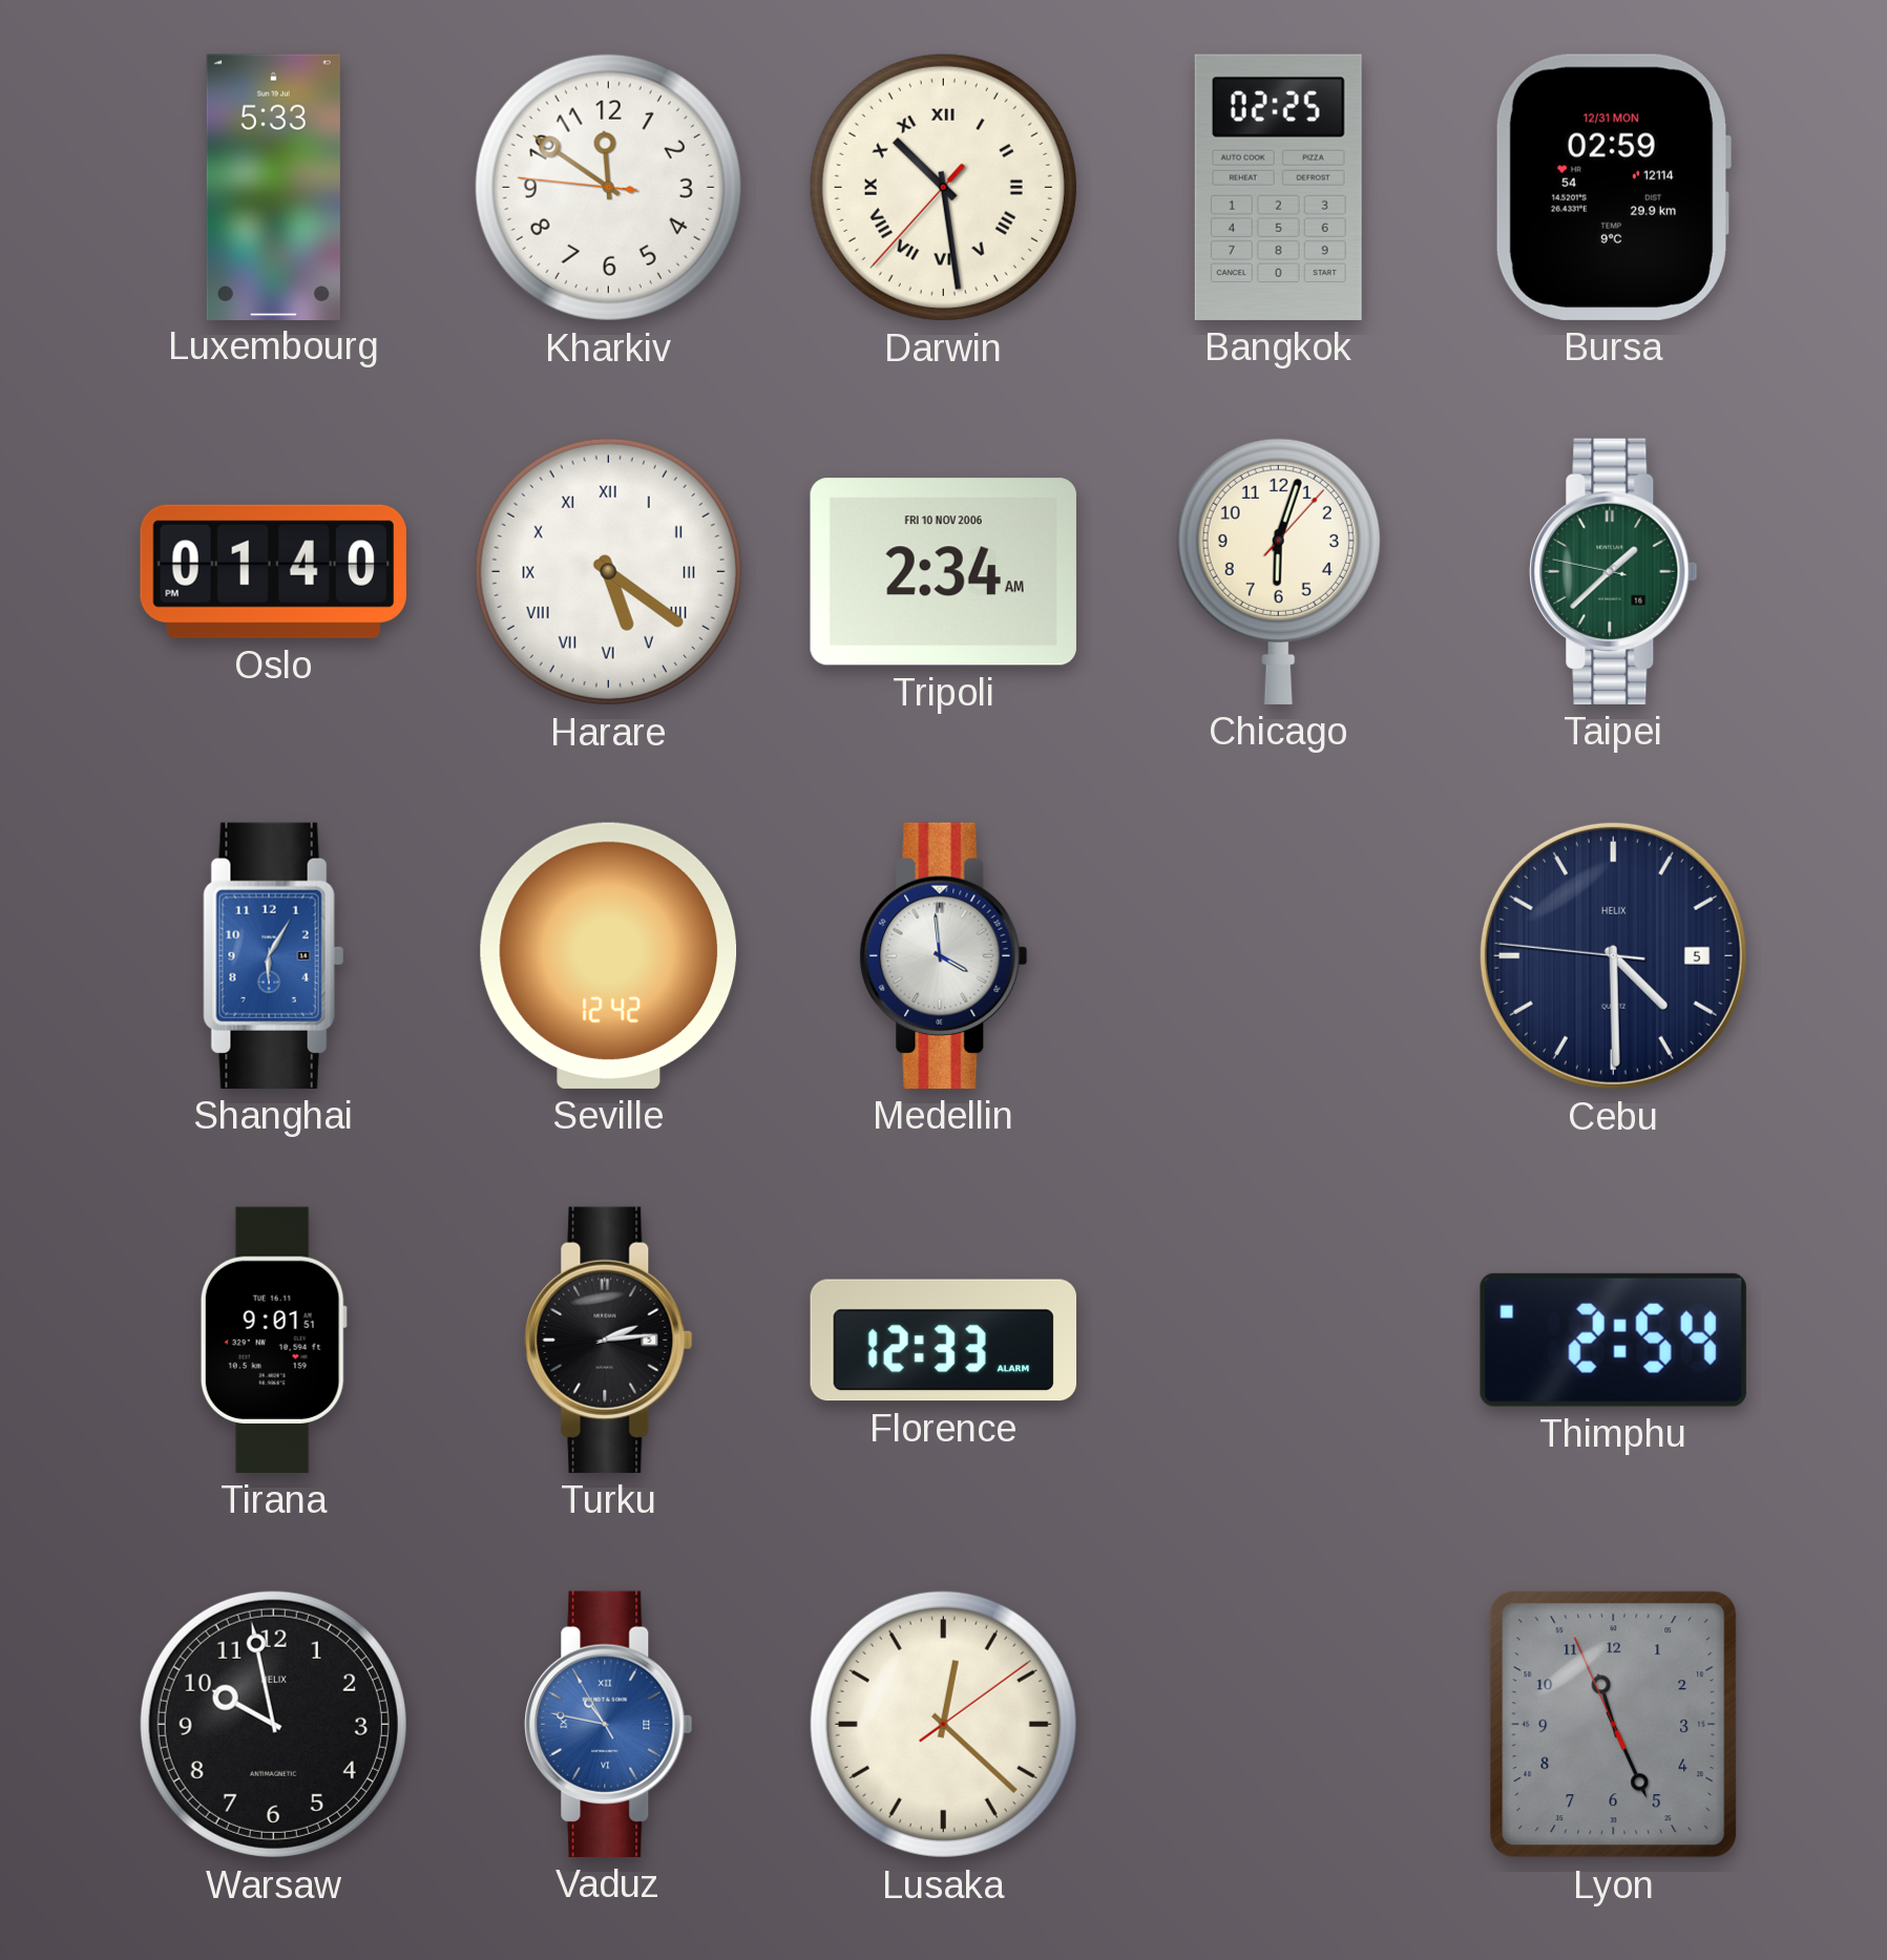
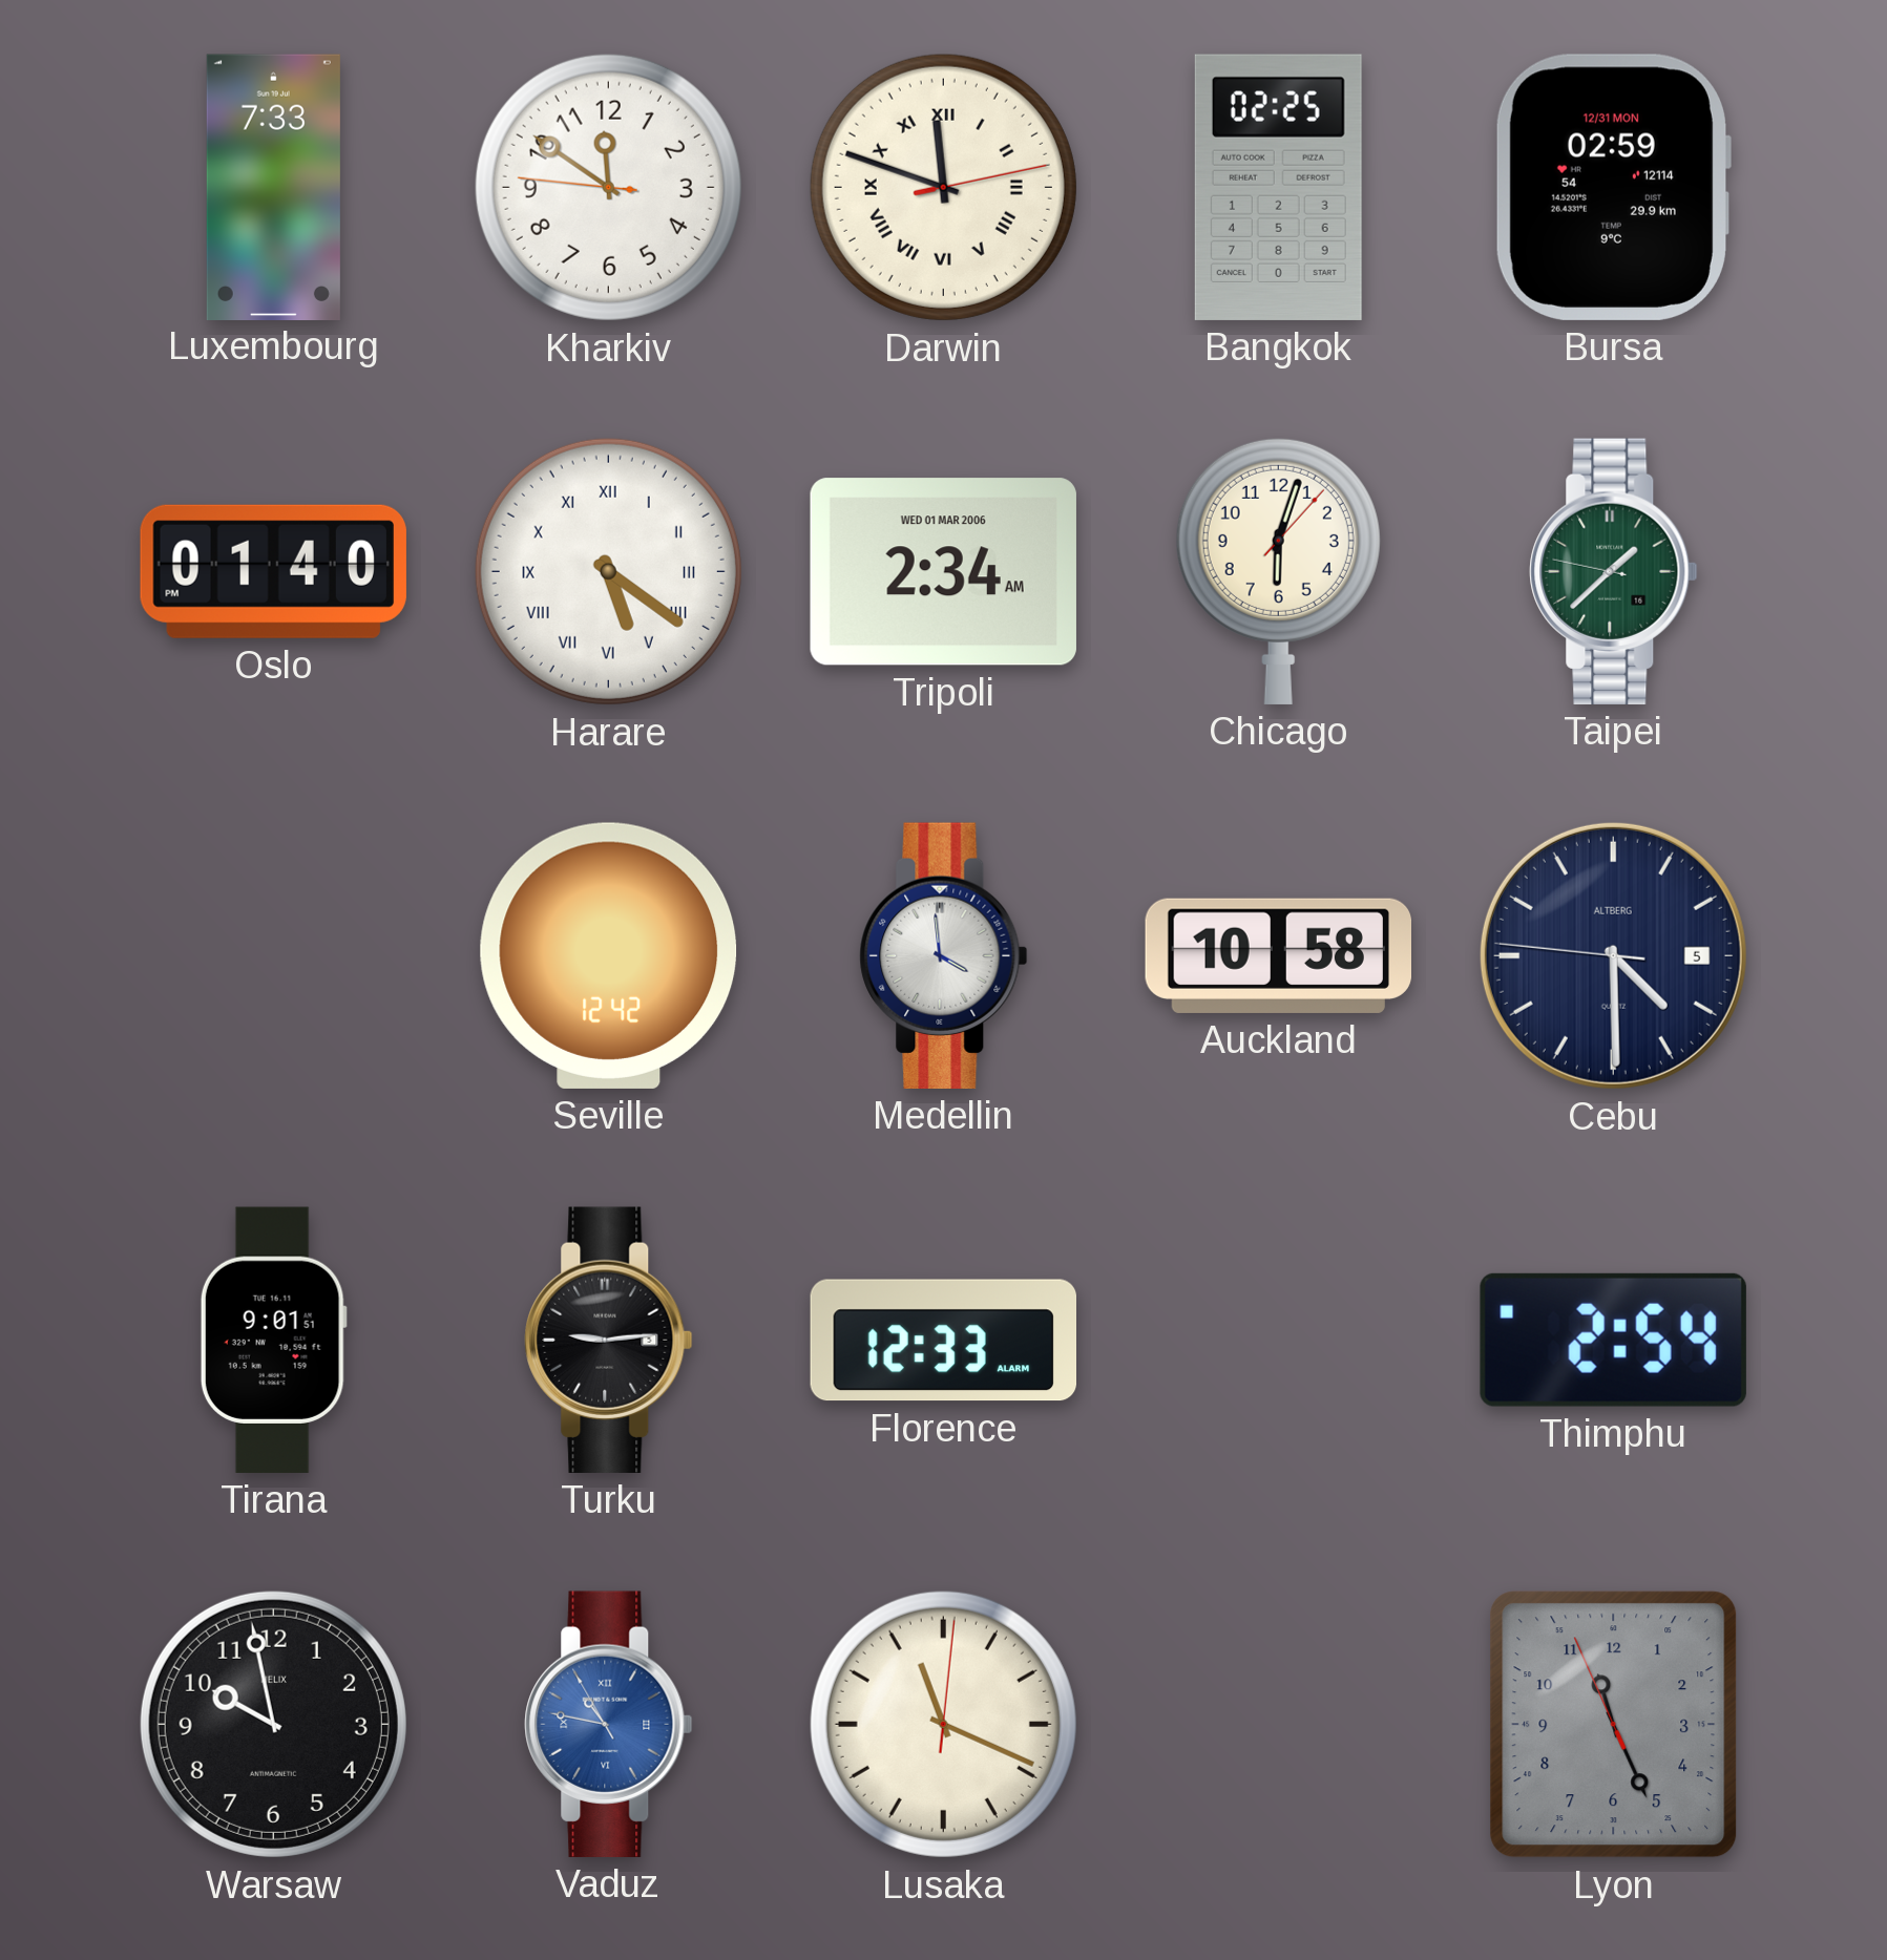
Luxembourg: 5:33 -> 7:33
Darwin: 10:28 -> 11:48
Tripoli date: FRI 10 NOV 2006 -> WED 01 MAR 2006
Shanghai: 6:05 -> none
Auckland: none -> 10:58
Cebu brand: HELIX -> ALTBERG
Turku: 2:14 -> 9:14
Lusaka: 12:22 -> 11:19
